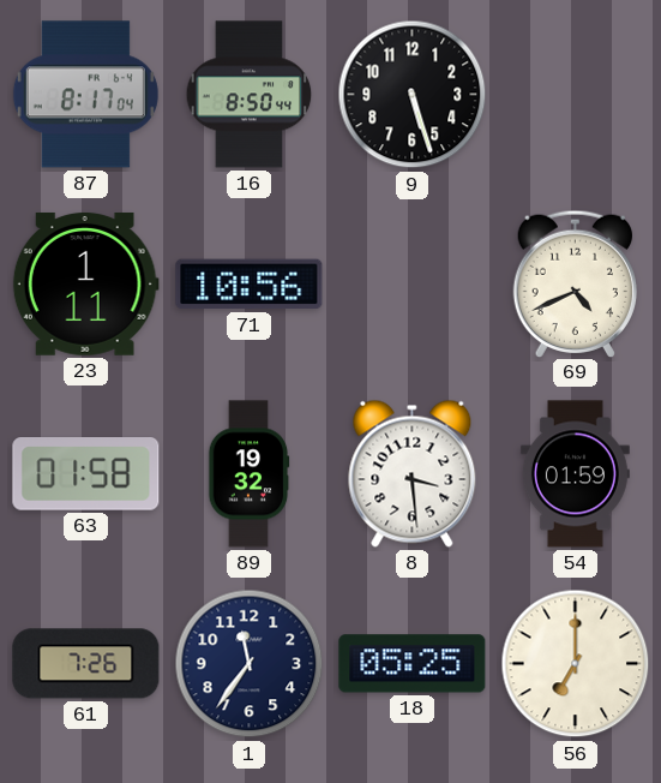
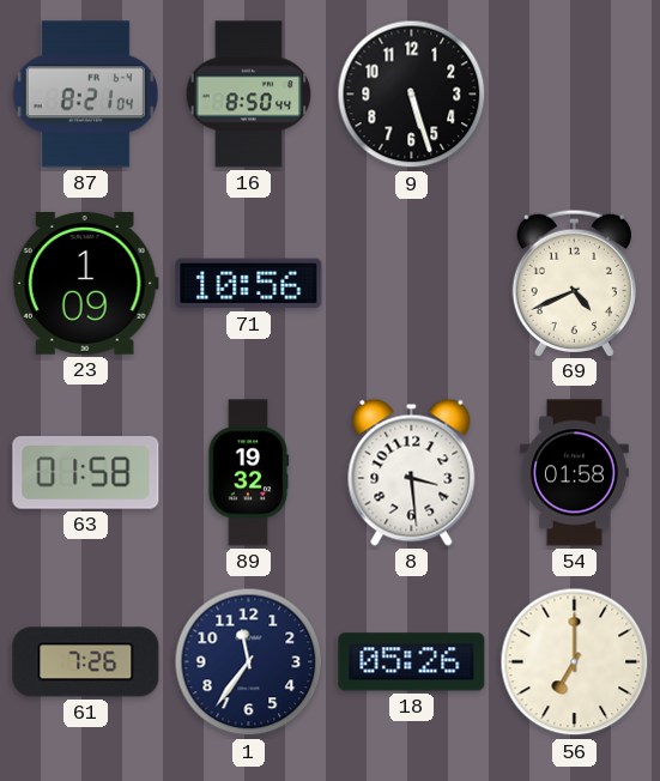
87: 8:17 -> 8:21
23: 1:11 -> 1:09
54: 01:59 -> 01:58
18: 05:25 -> 05:26
